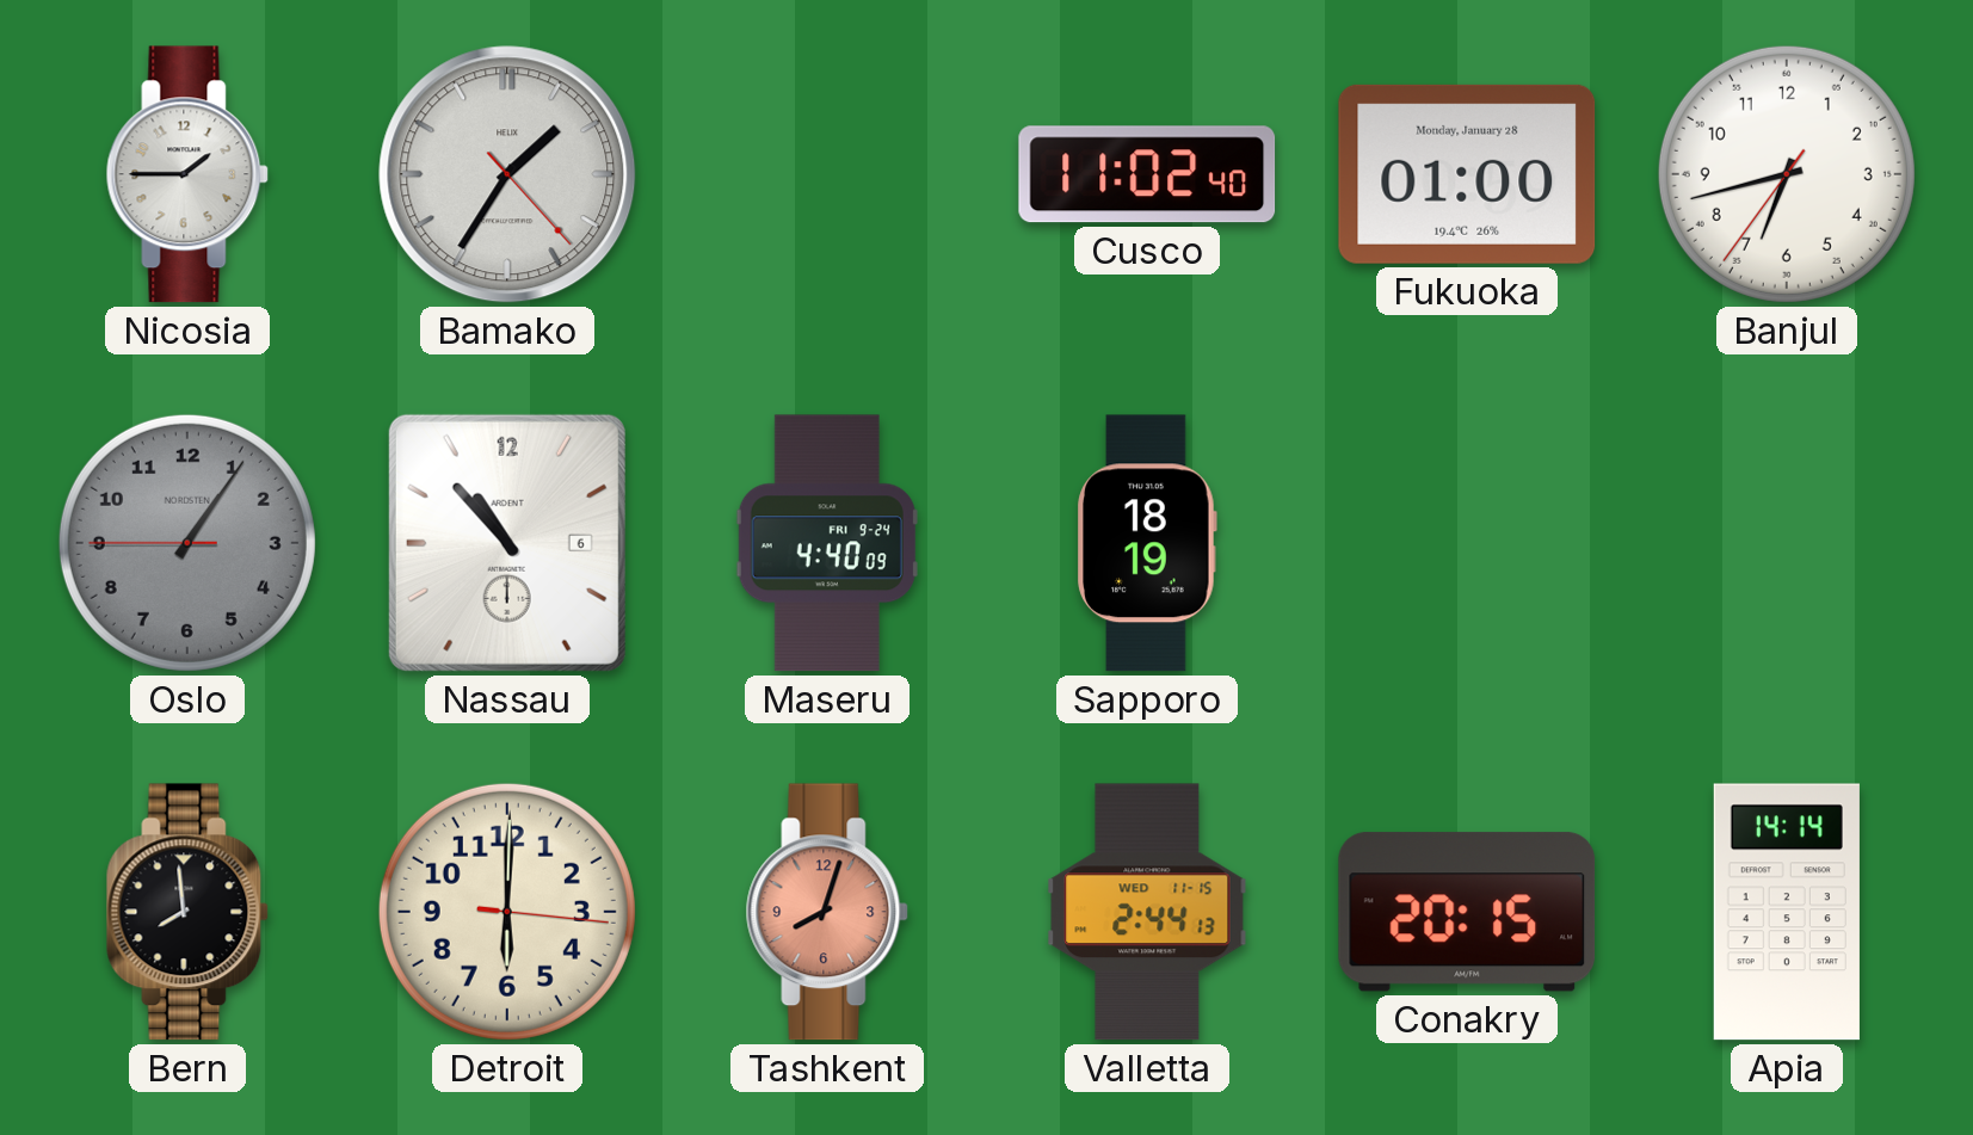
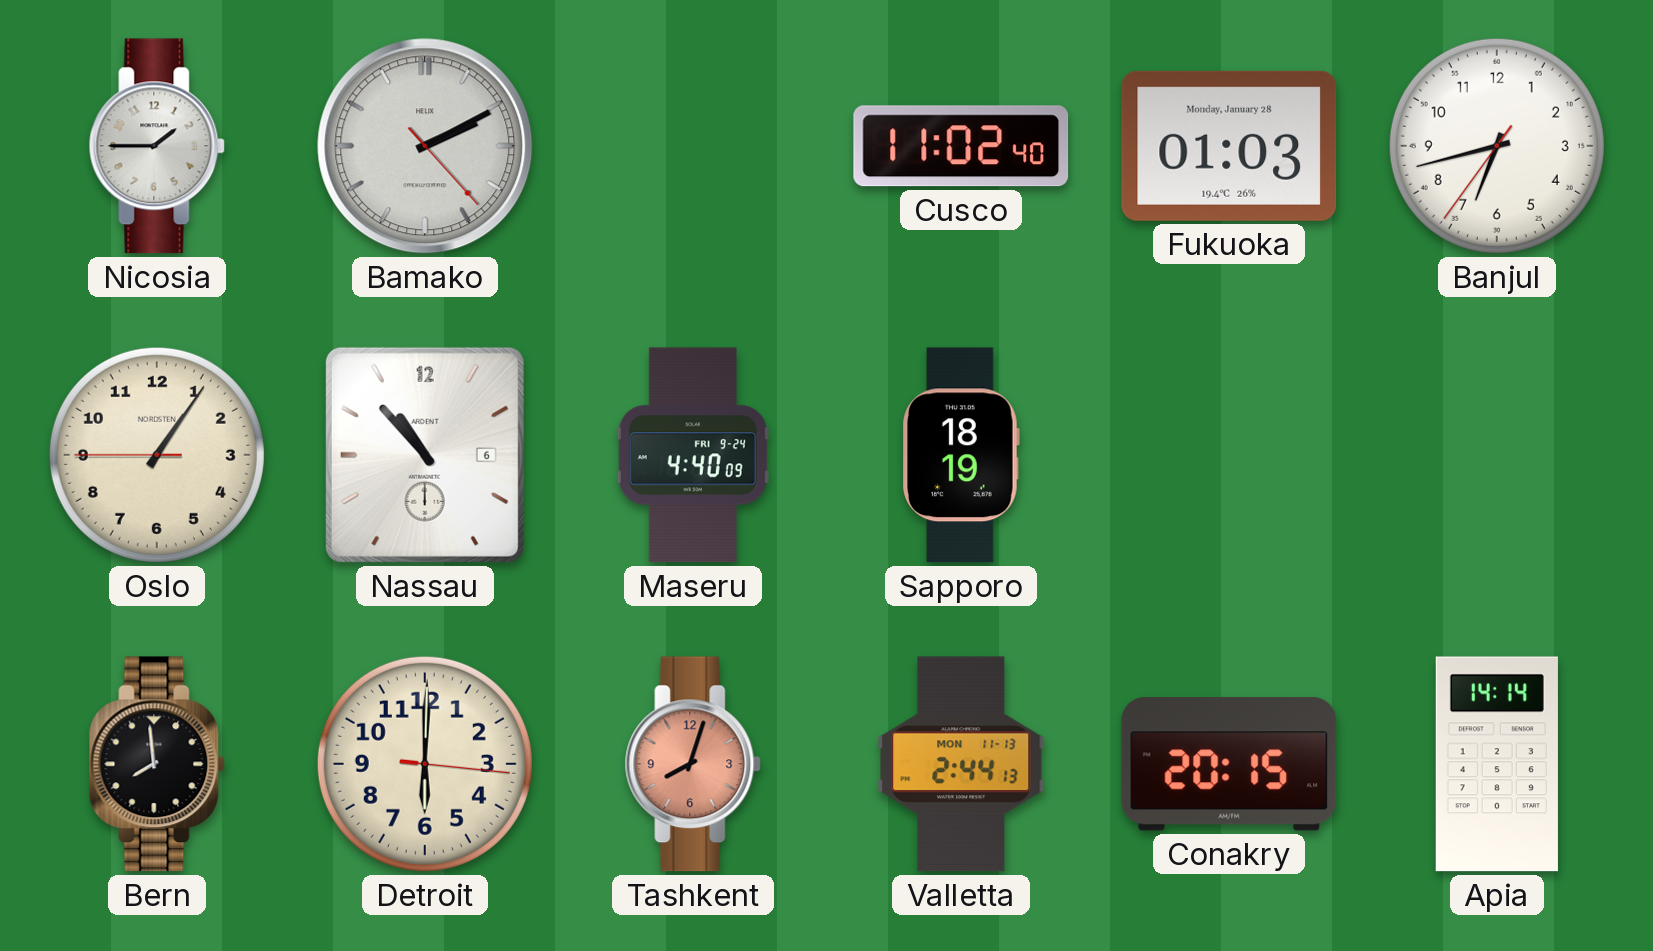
Bamako: 1:35 -> 2:10
Fukuoka: 01:00 -> 01:03
Oslo dial: grey -> cream
Valletta date: WED 11-15 -> MON 11-13
